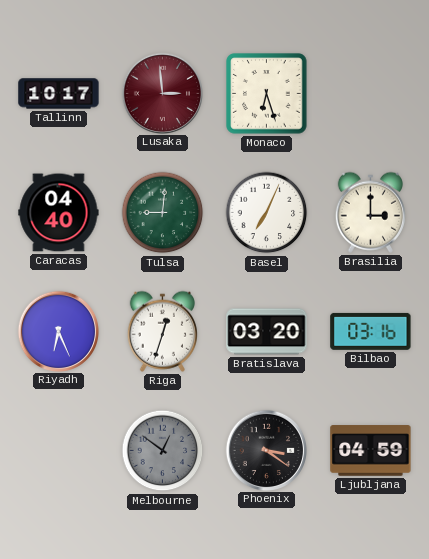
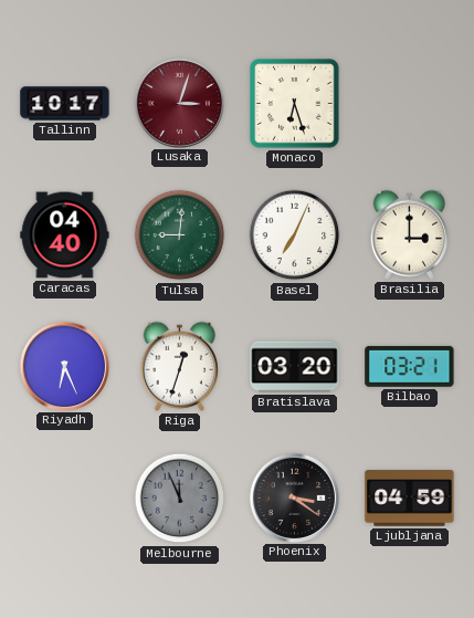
Lusaka: 2:59 -> 3:03
Bilbao: 03:16 -> 03:21
Melbourne: 12:51 -> 11:56
